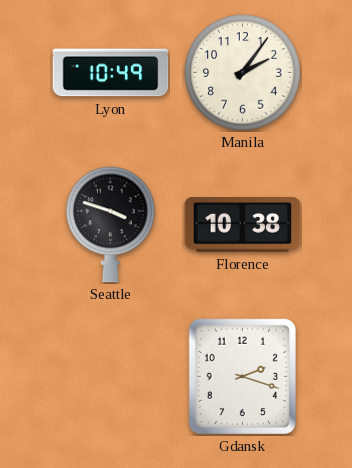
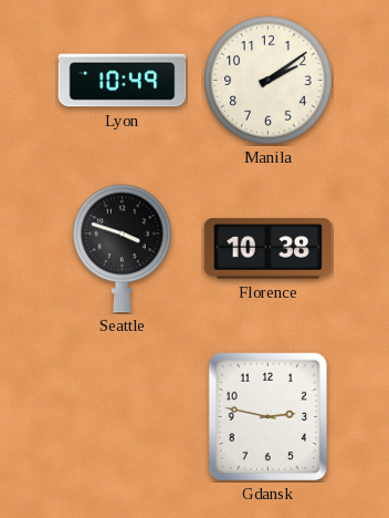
Manila: 2:06 -> 2:09
Gdansk: 2:18 -> 2:47
